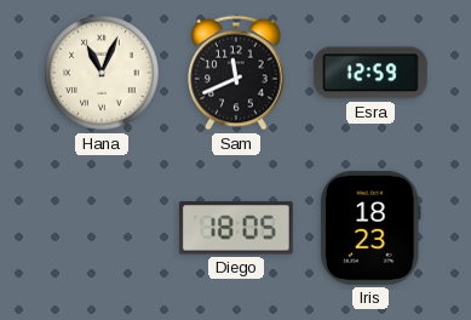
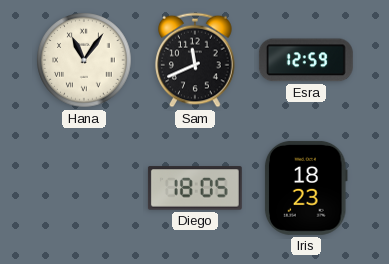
Hana: 11:04 -> 11:06
